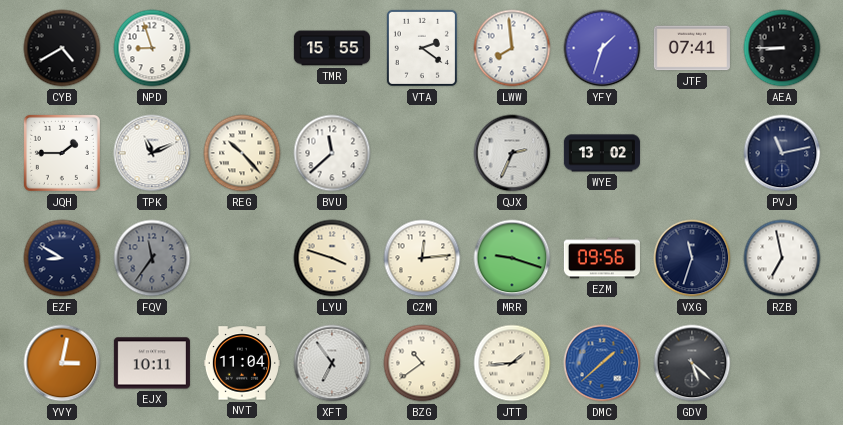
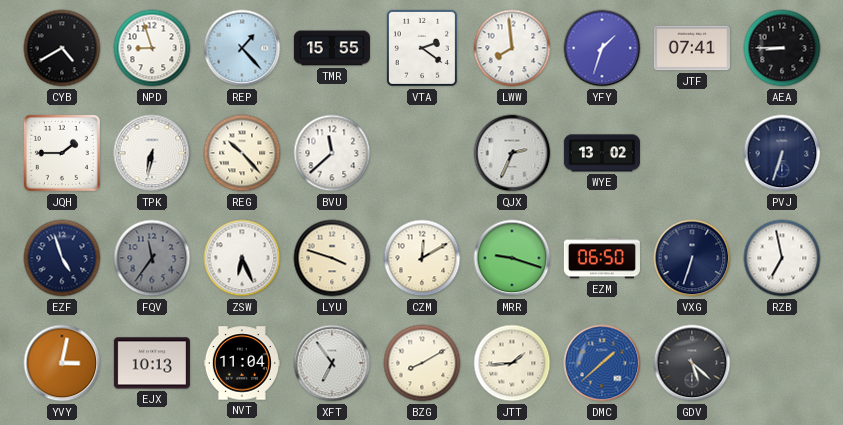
REP: none -> 1:23
TPK: 11:11 -> 6:32
PVJ: 11:13 -> 6:33
EZF: 8:50 -> 4:57
ZSW: none -> 6:26
CZM: 12:14 -> 12:10
EZM: 09:56 -> 06:50
VXG: 11:33 -> 6:33
EJX: 10:11 -> 10:13
BZG: 10:39 -> 8:10
